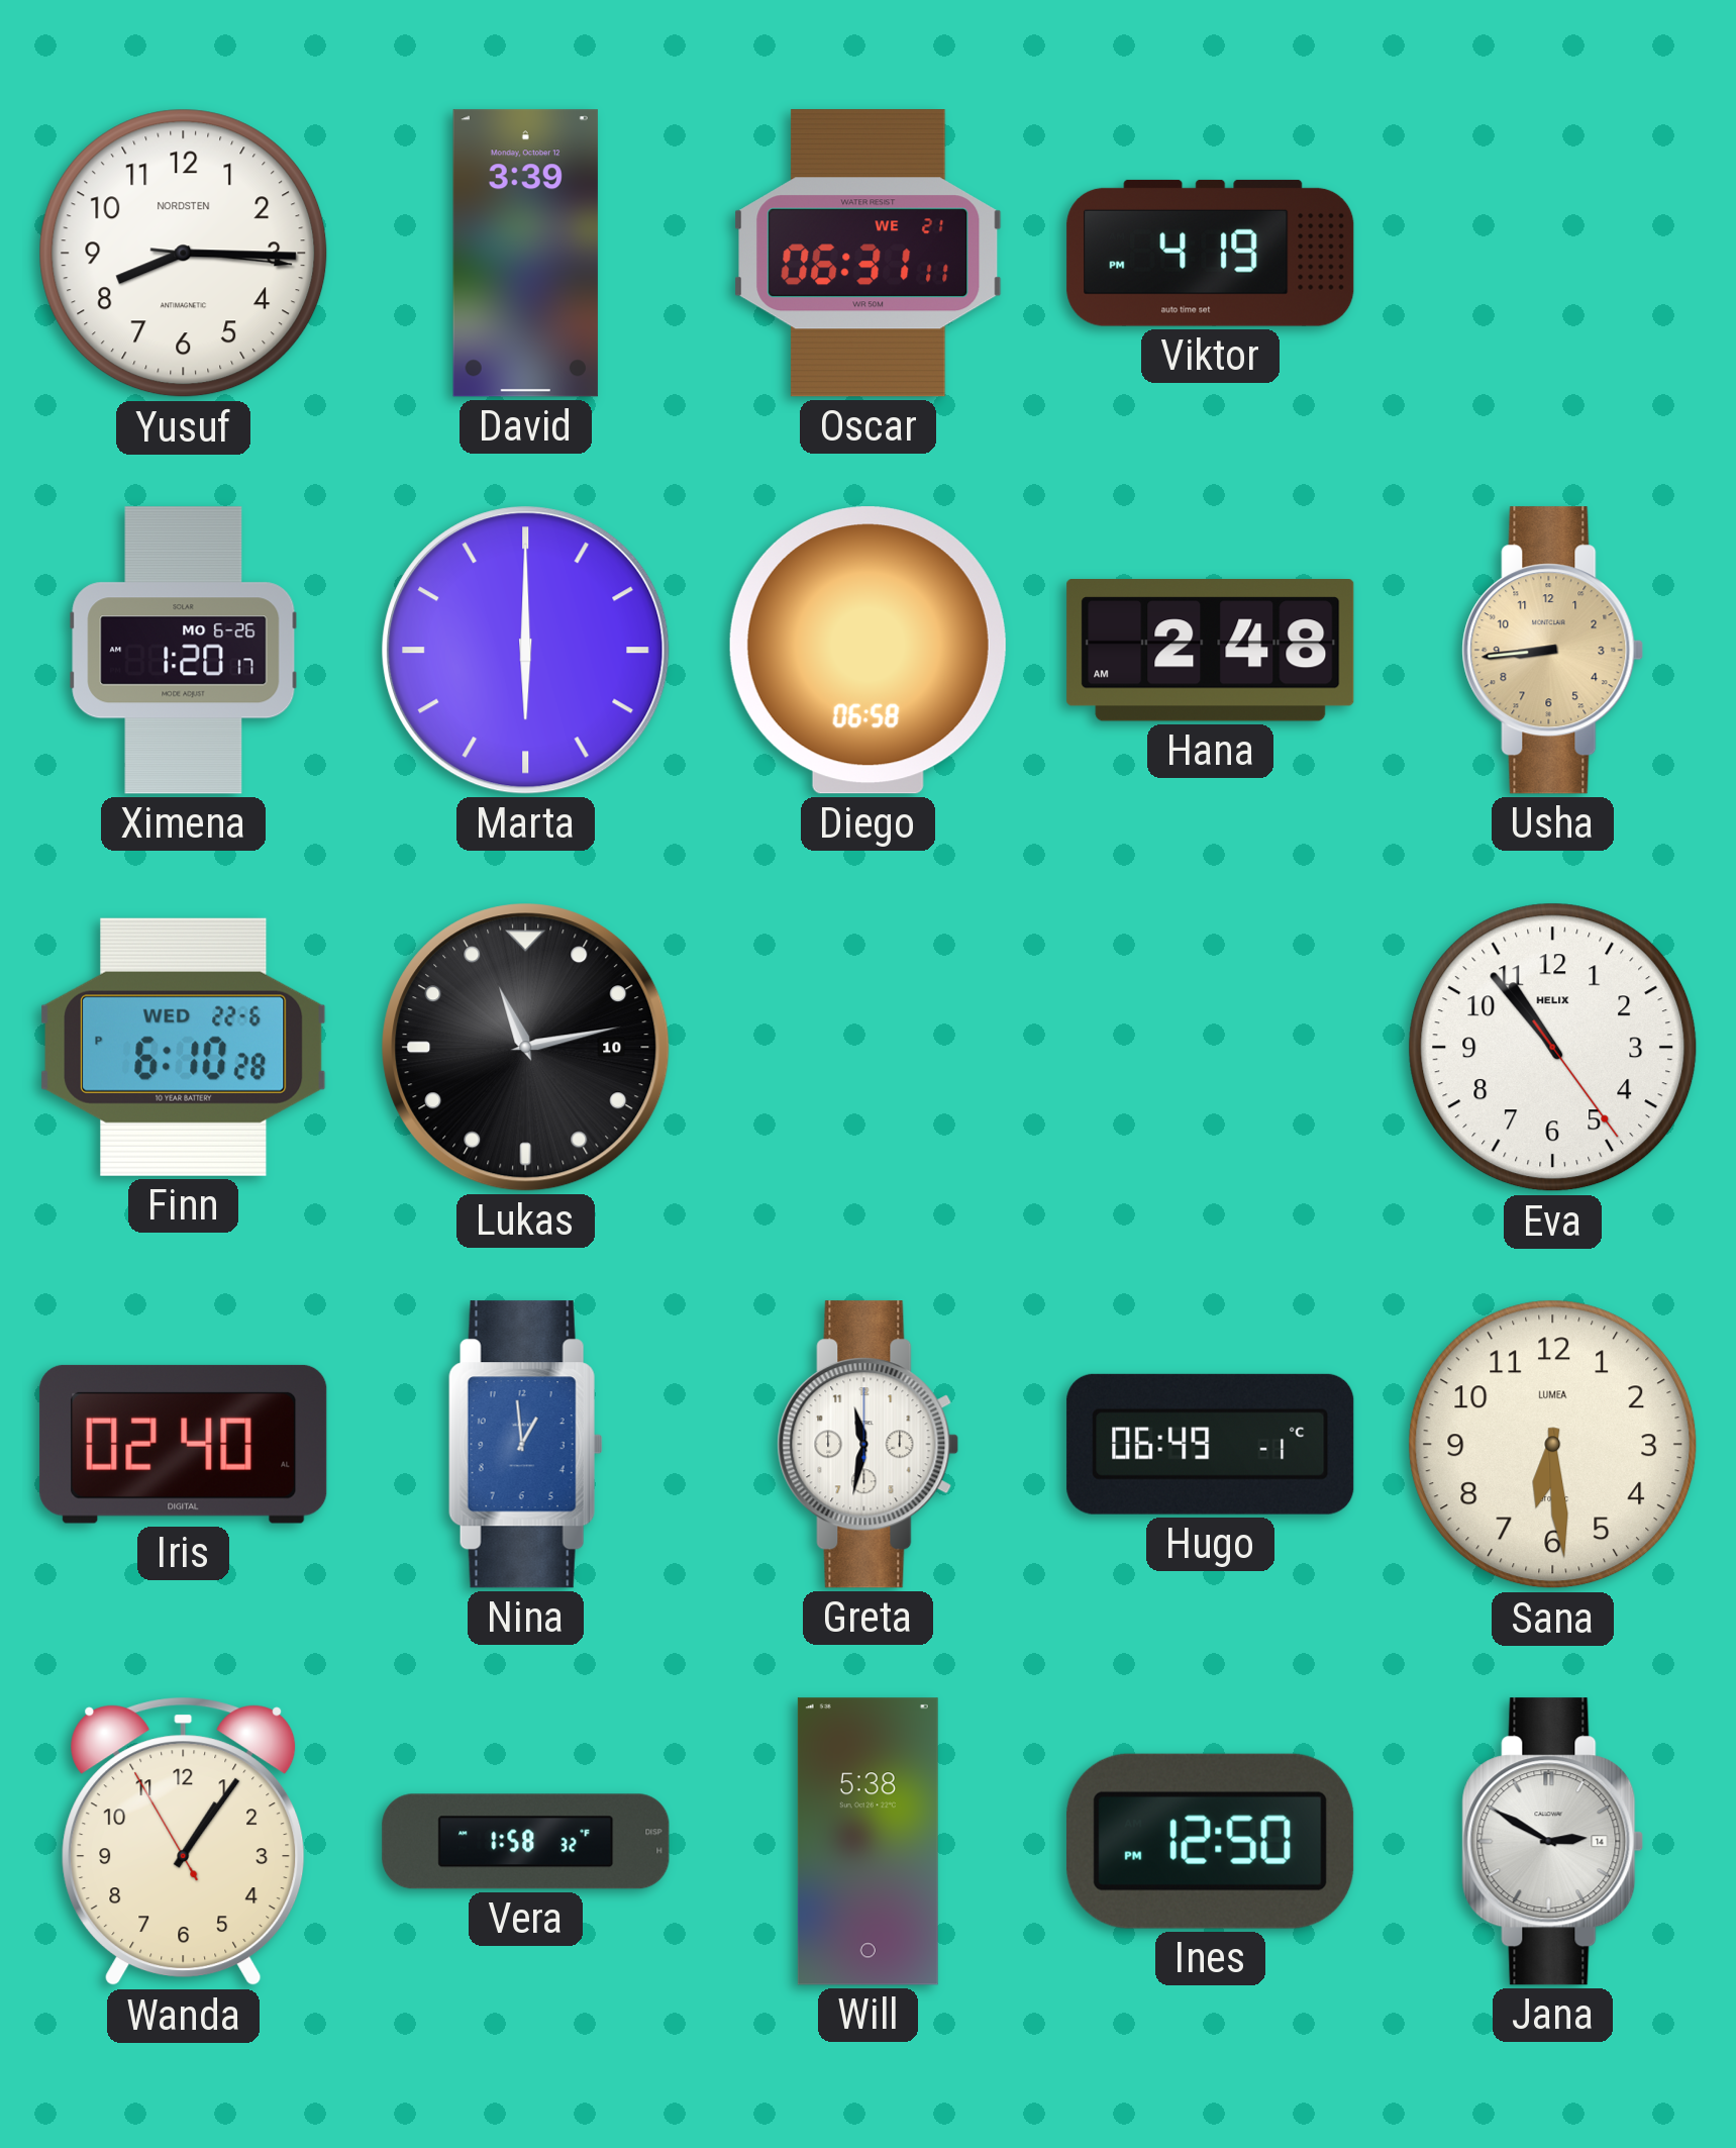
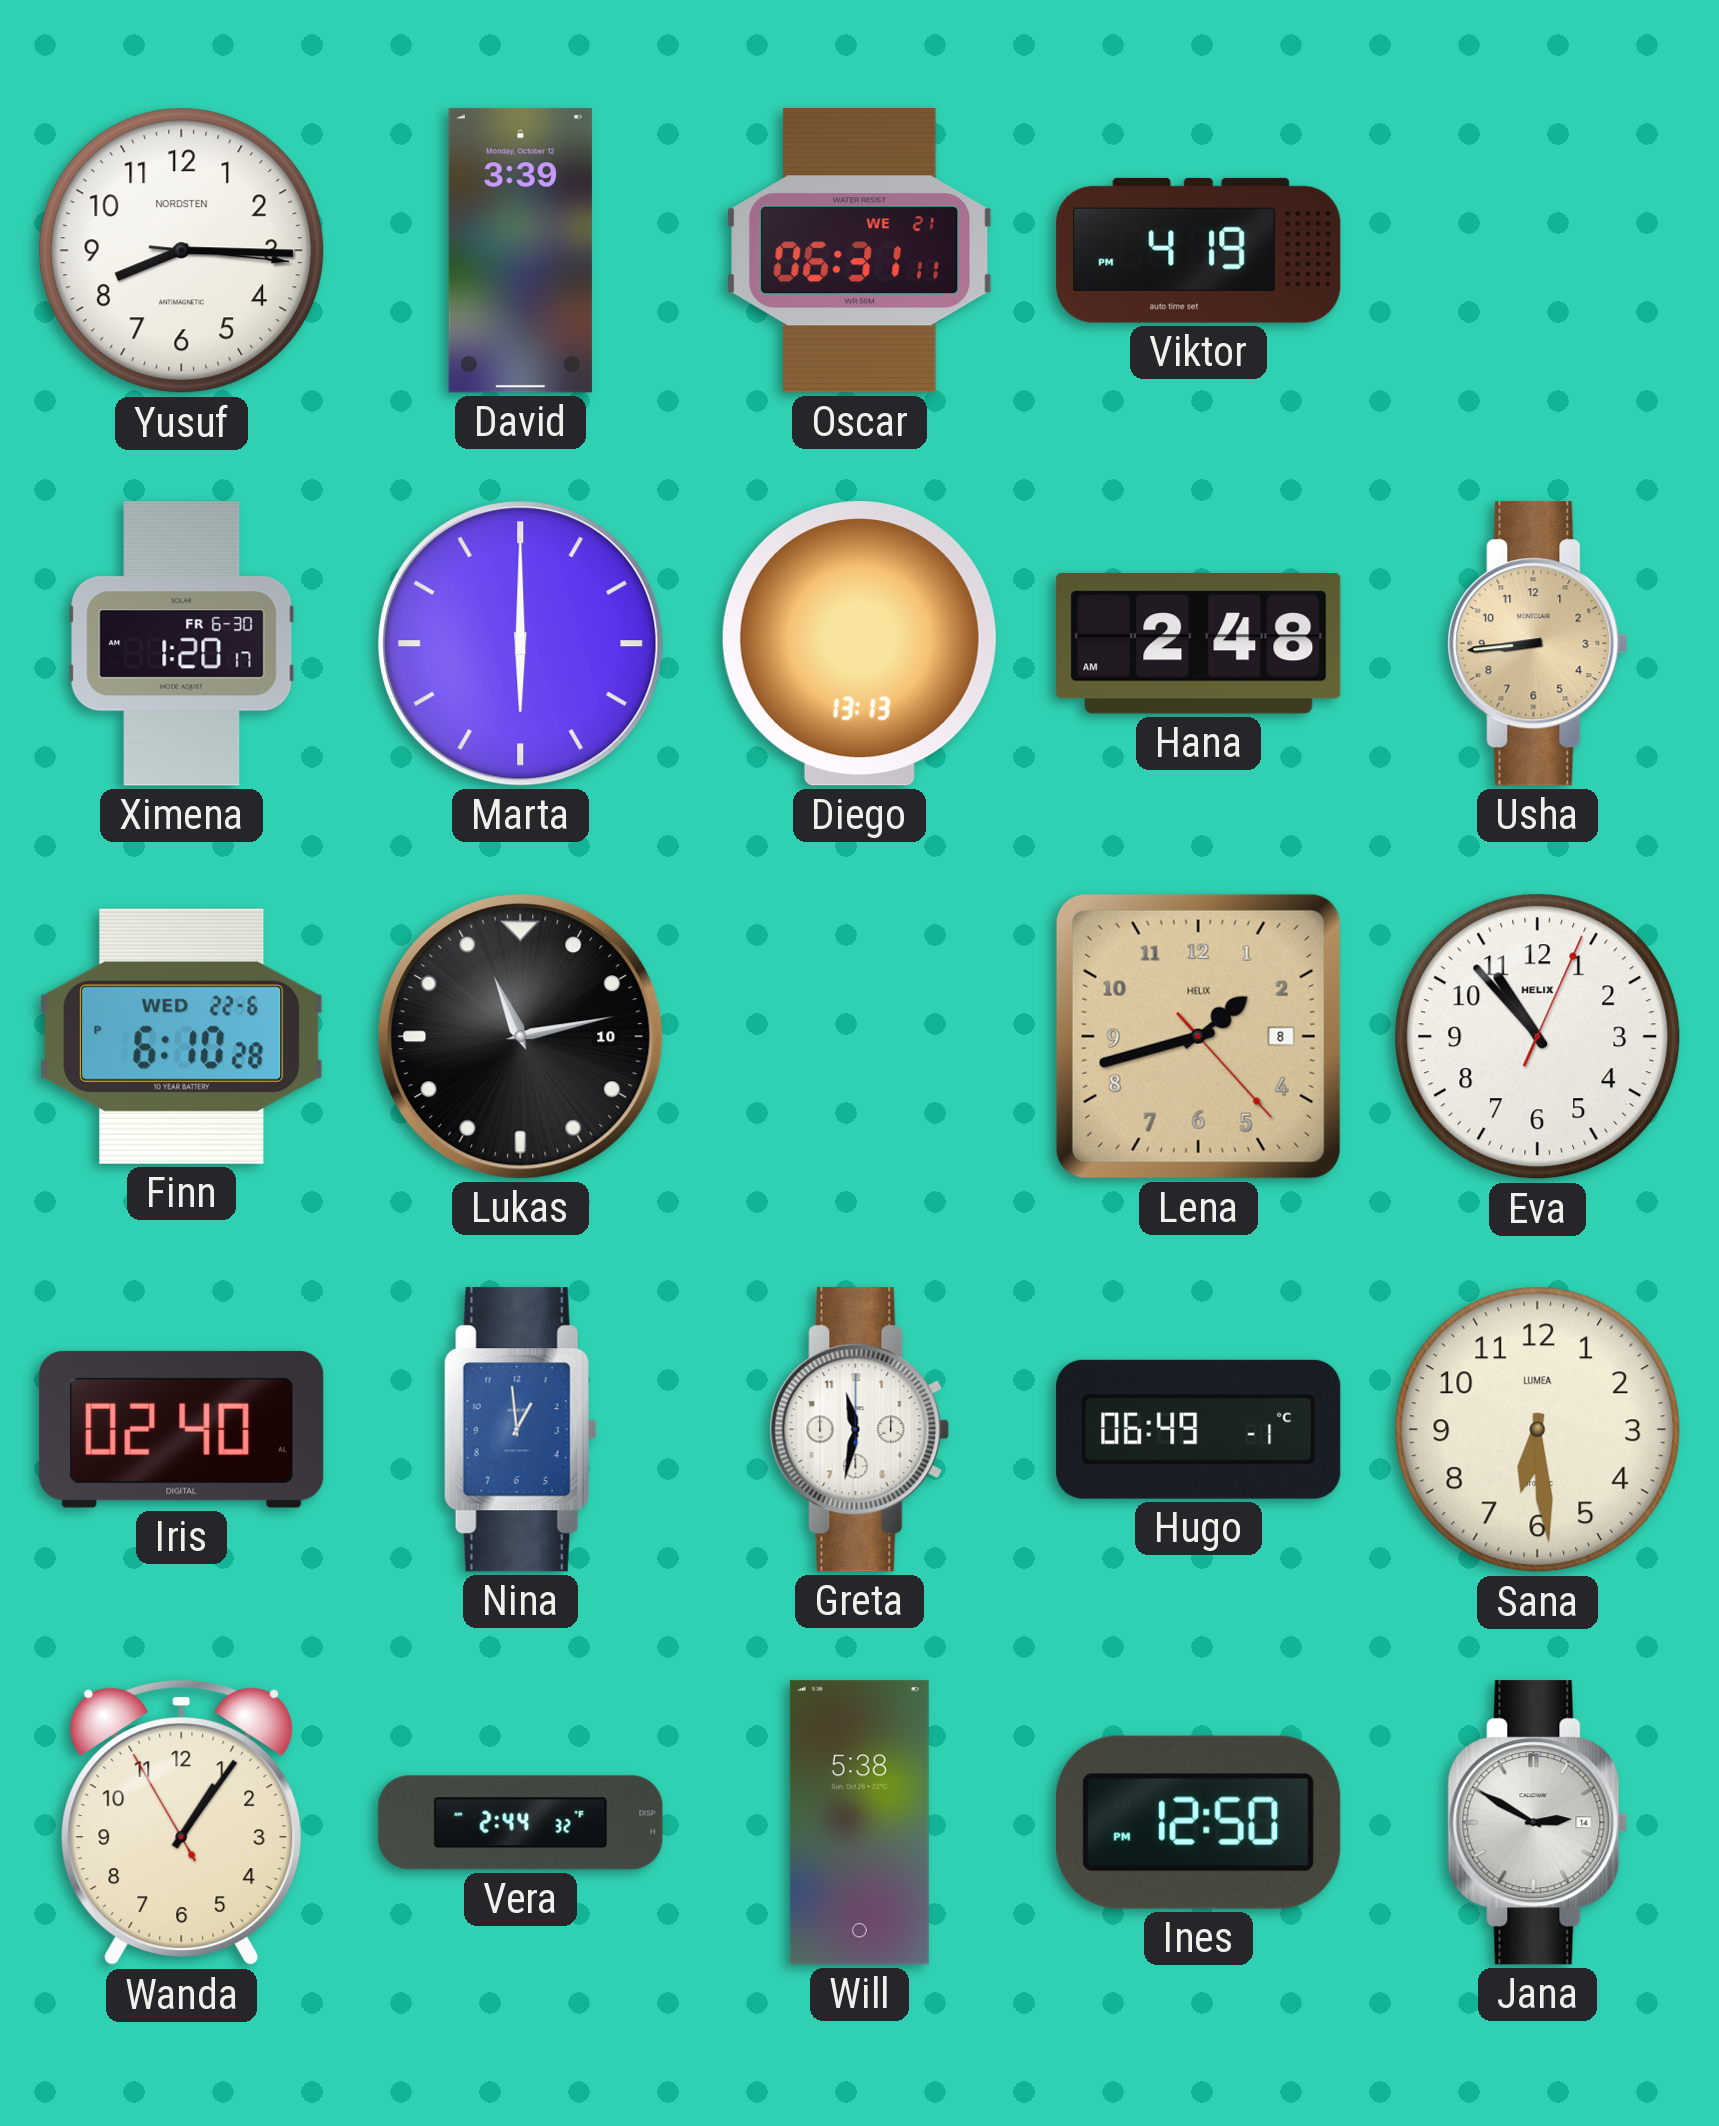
Ximena date: MO 6-26 -> FR 6-30
Diego: 06:58 -> 13:13
Lena: none -> 1:42
Eva: 10:53:24 -> 10:53:04
Vera: 1:58 -> 2:44
